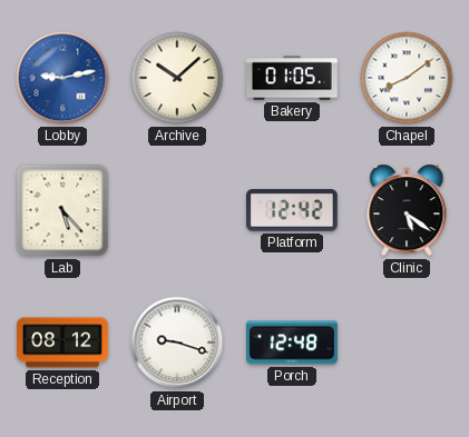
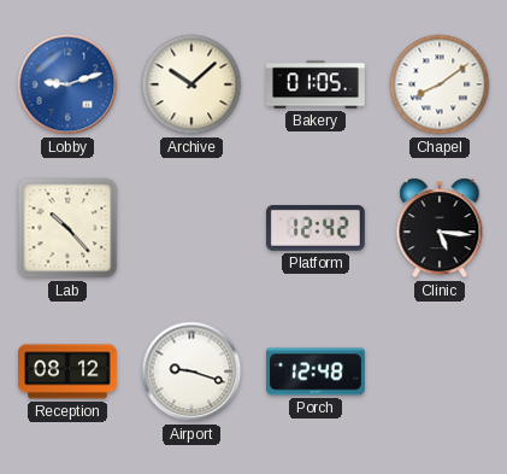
Lobby: 9:13 -> 9:12
Lab: 5:23 -> 10:23
Clinic: 5:21 -> 5:16
